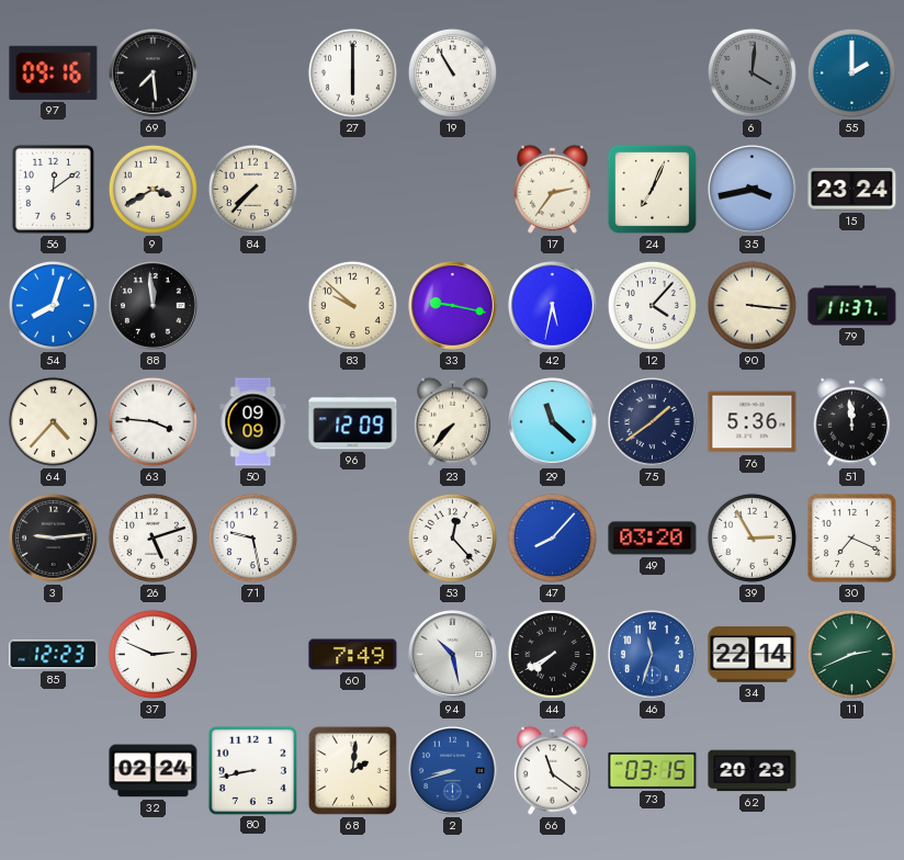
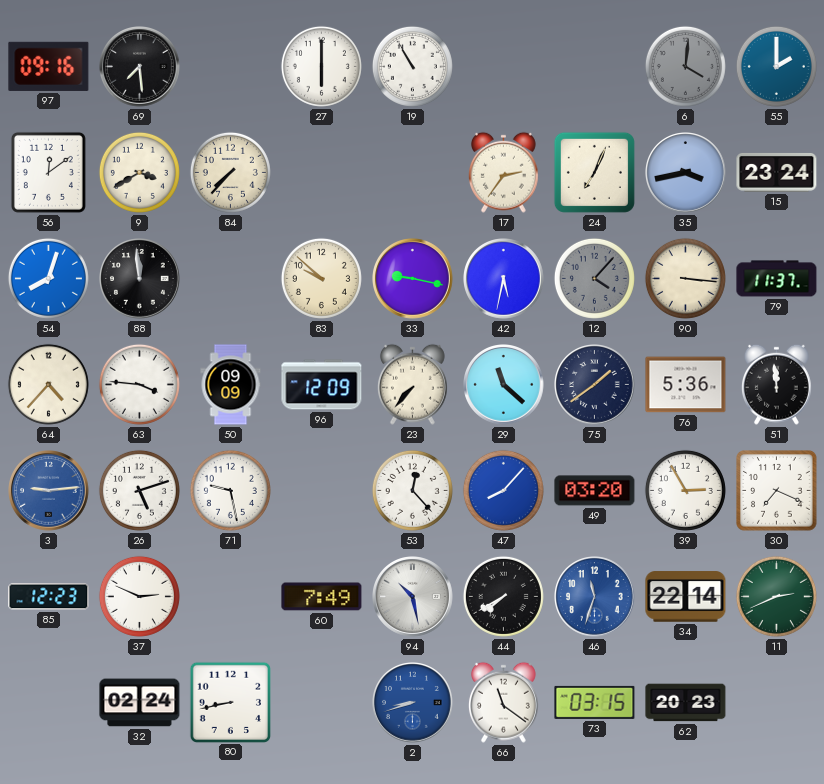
12 dial: white -> grey
3 dial: black -> blue
68: 2:01 -> none
